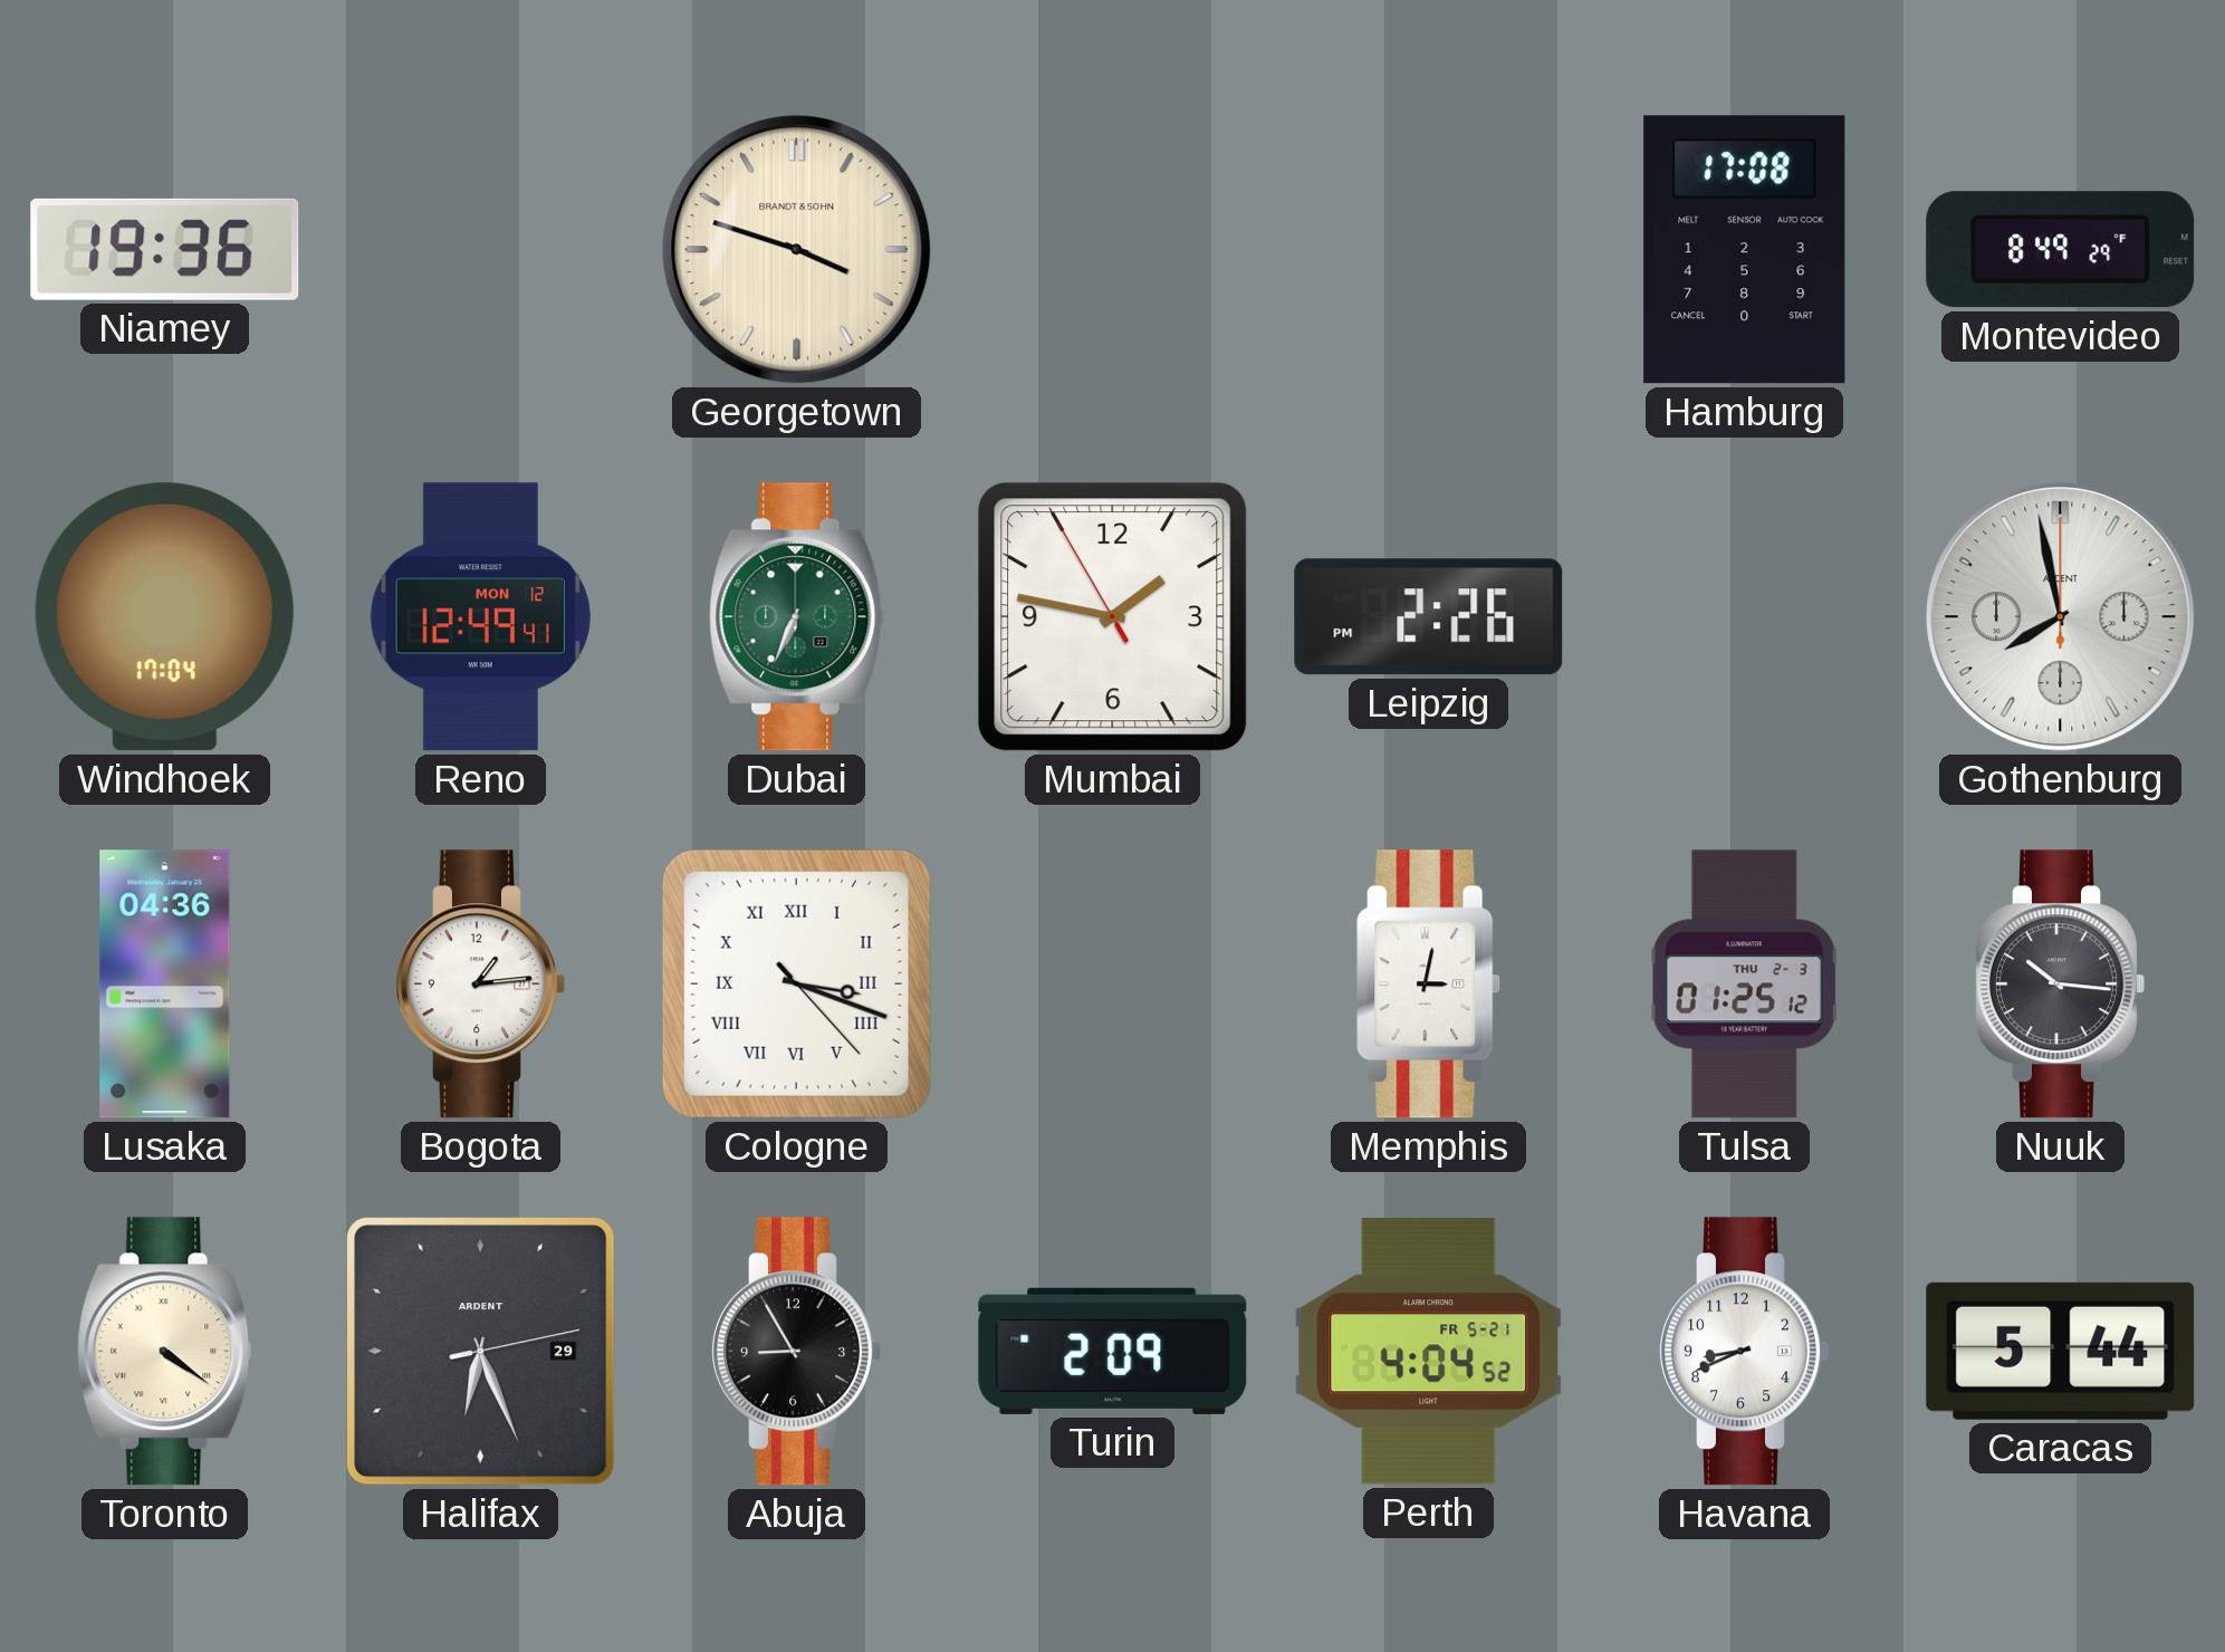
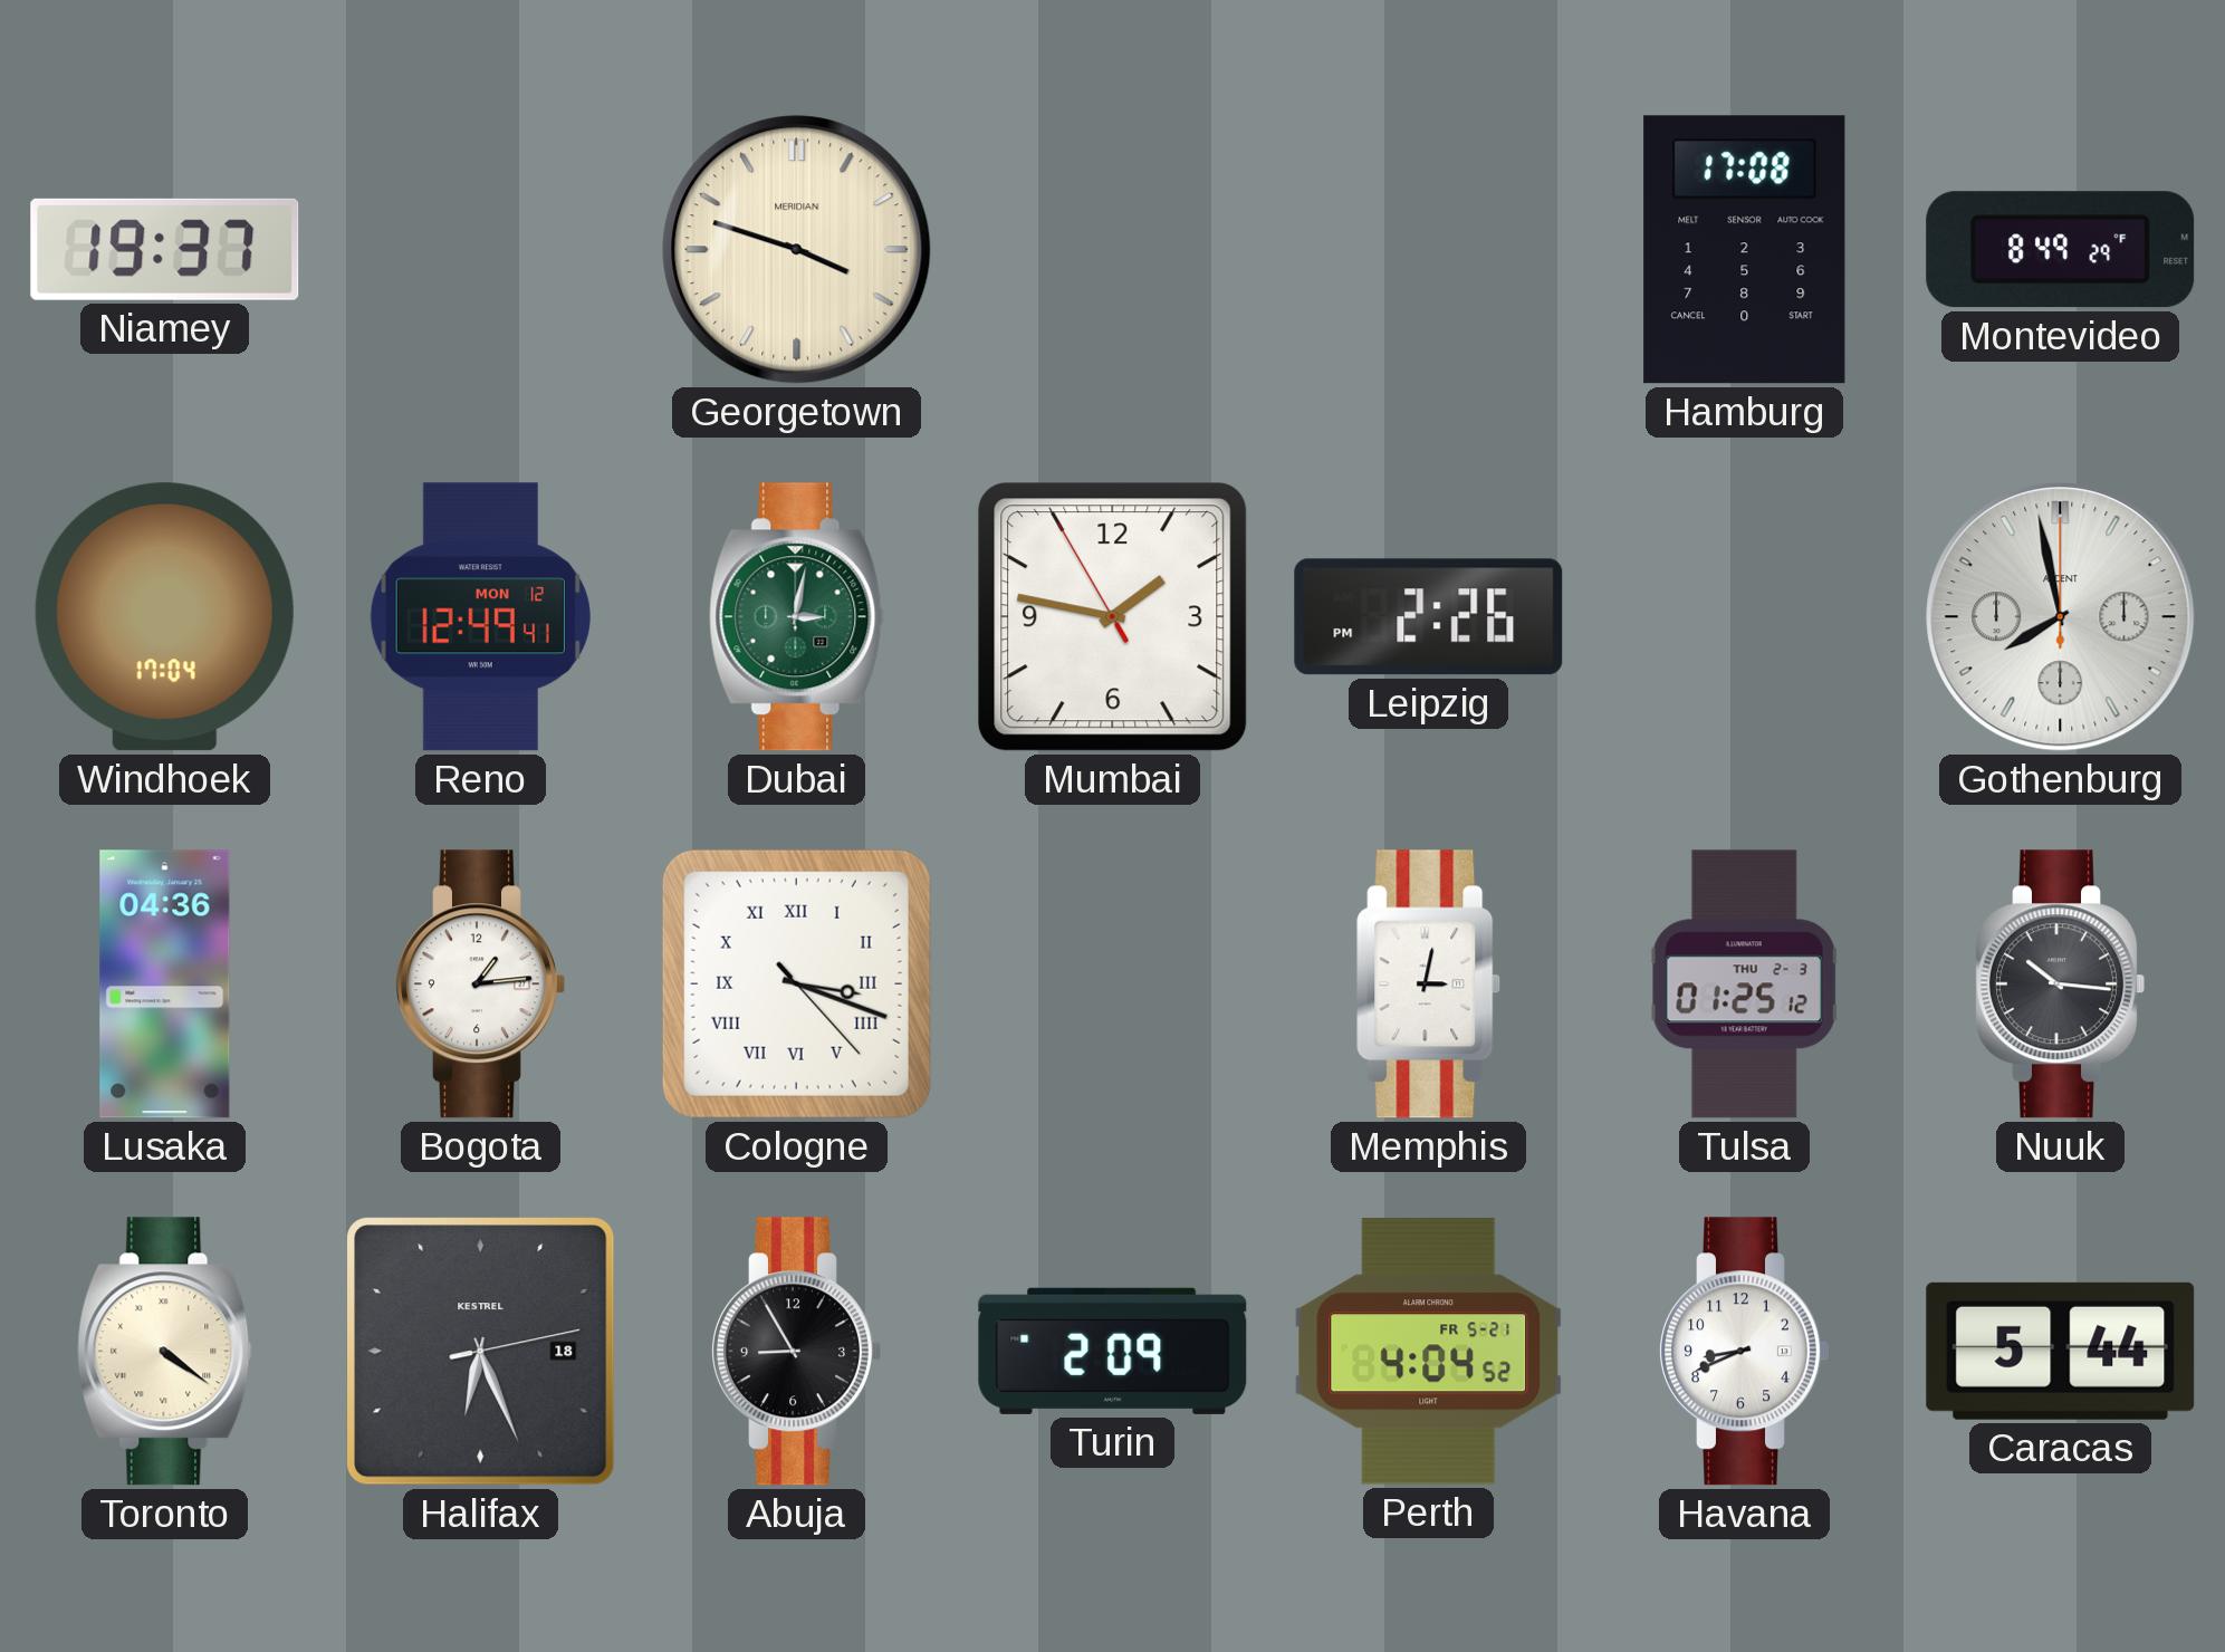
Niamey: 19:36 -> 19:37
Georgetown brand: BRANDT & SOHN -> MERIDIAN
Dubai: 6:34 -> 3:02
Halifax date: 29 -> 18
Halifax brand: ARDENT -> KESTREL
